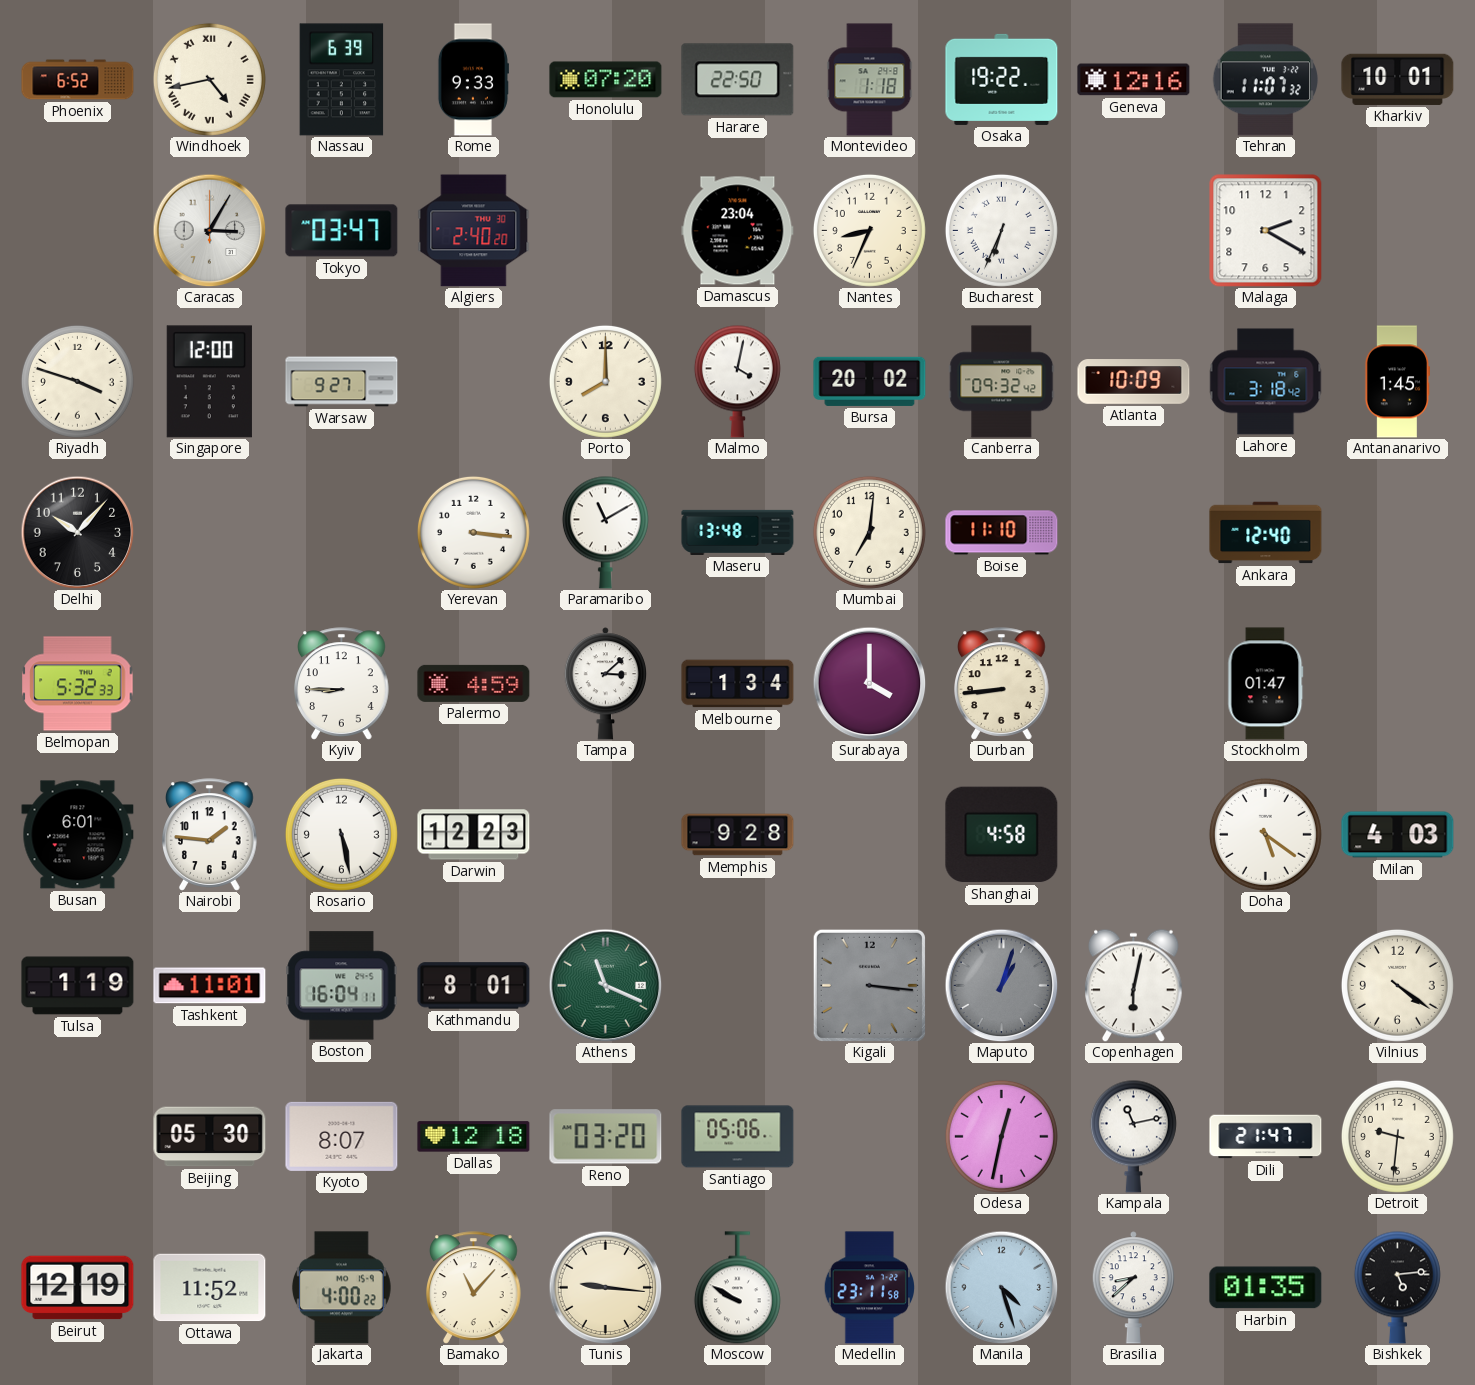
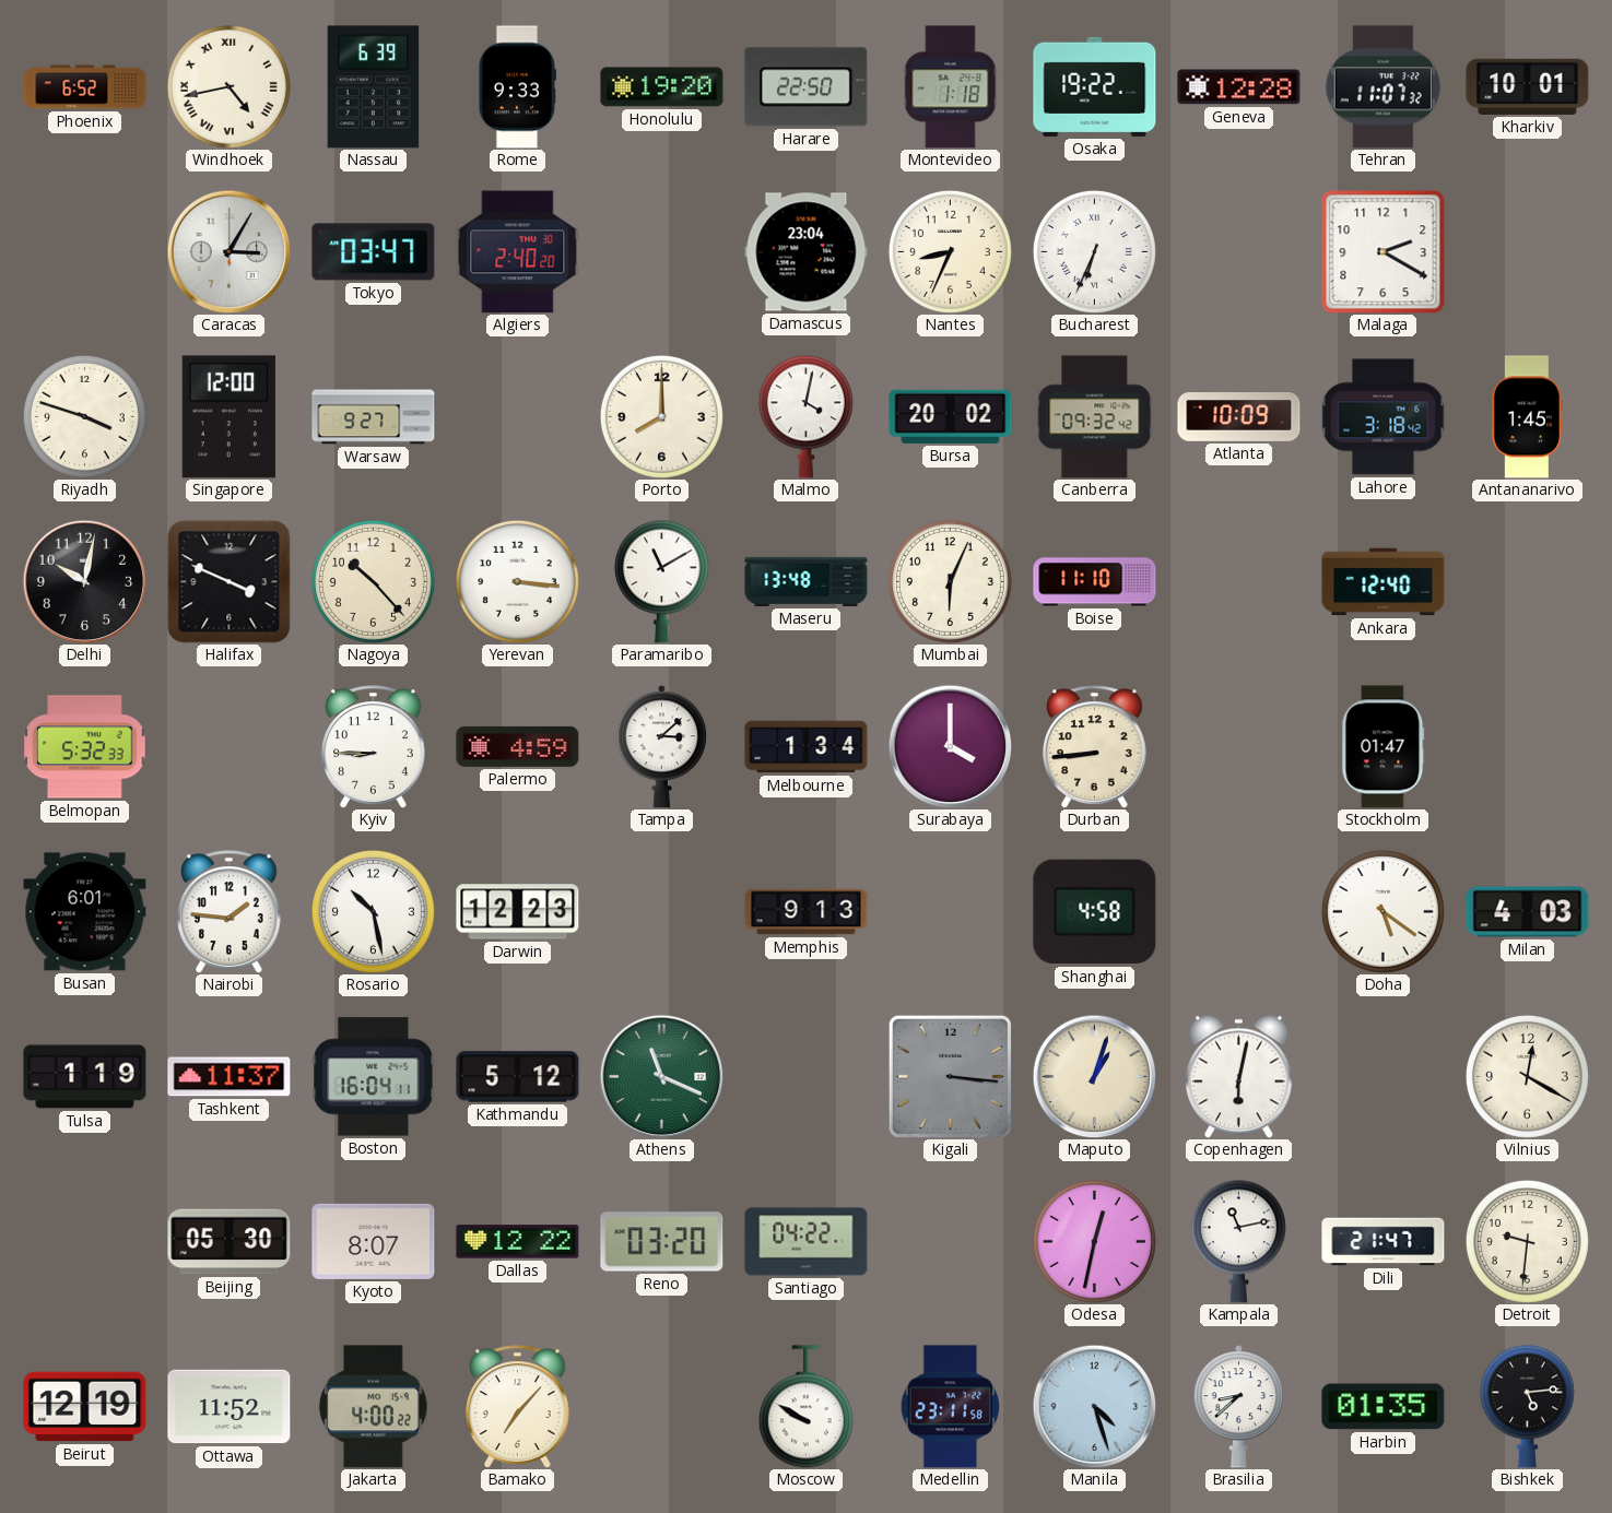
Honolulu: 07:20 -> 19:20
Geneva: 12:16 -> 12:28
Delhi: 10:07 -> 10:02
Halifax: none -> 3:49
Nagoya: none -> 10:23
Mumbai: 7:01 -> 6:04
Rosario: 5:28 -> 10:28
Memphis: 9:28 -> 9:13
Tashkent: 11:01 -> 11:37
Kathmandu: 8:01 -> 5:12
Maputo dial: grey -> cream
Vilnius: 4:21 -> 12:20
Dallas: 12:18 -> 12:22
Santiago: 05:06 -> 04:22
Bamako: 11:07 -> 7:07
Tunis: 9:16 -> none
